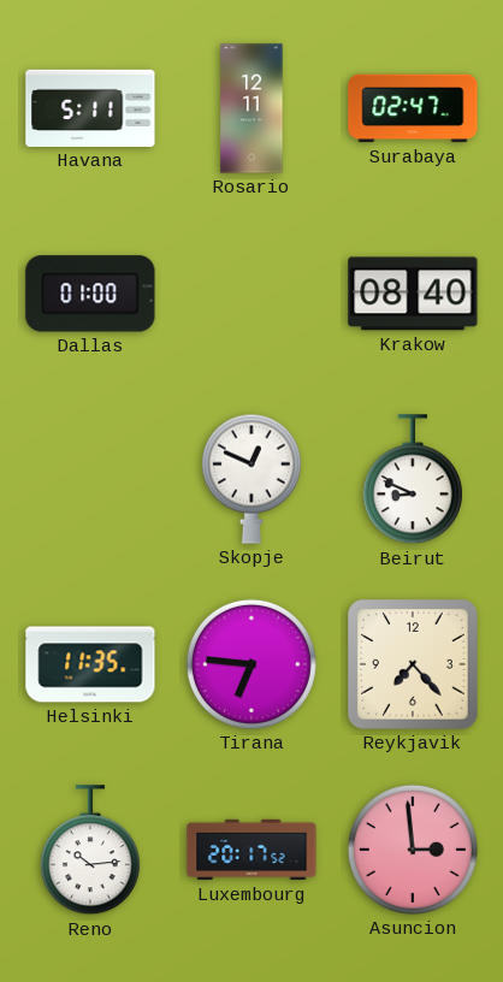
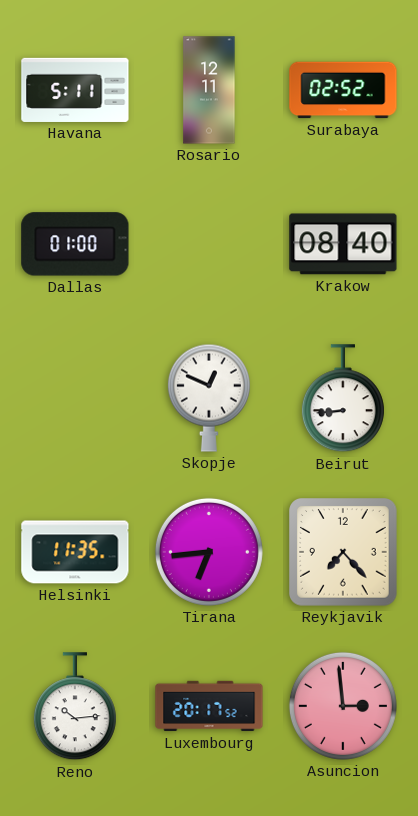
Surabaya: 02:47 -> 02:52
Beirut: 8:49 -> 8:44
Tirana: 6:46 -> 6:44
